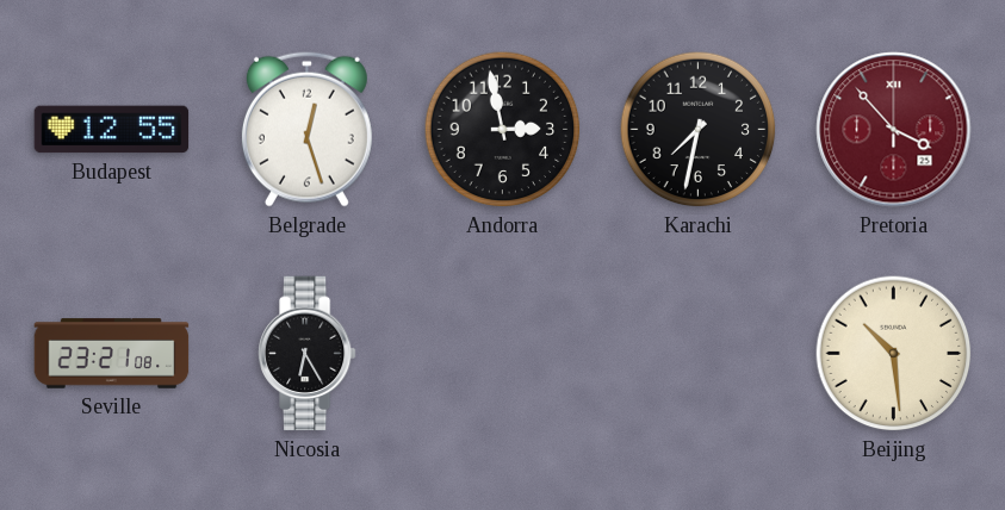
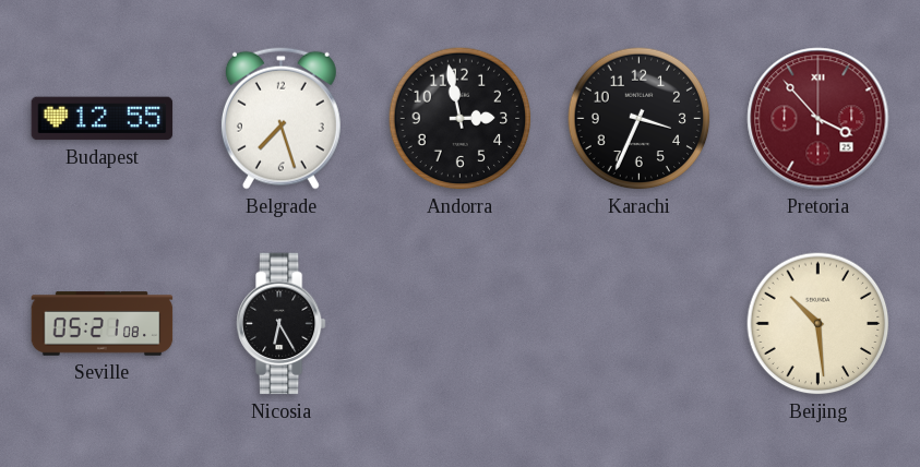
Belgrade: 12:27 -> 7:27
Karachi: 7:32 -> 3:34
Seville: 23:21 -> 05:21
